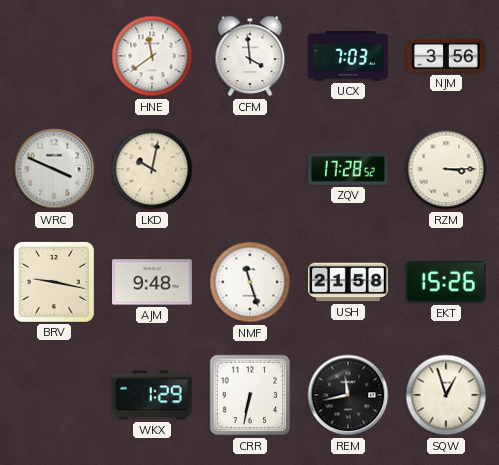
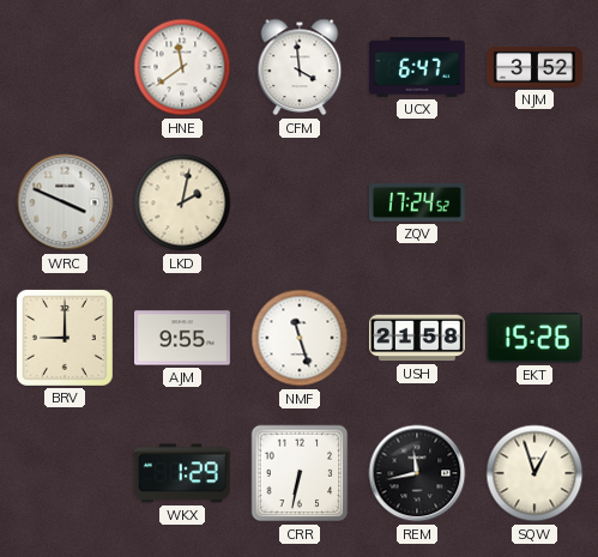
UCX: 7:03 -> 6:47
NJM: 3:56 -> 3:52
LKD: 10:02 -> 2:02
ZQV: 17:28 -> 17:24
RZM: 3:15 -> none
BRV: 9:17 -> 9:00
AJM: 9:48 -> 9:55
